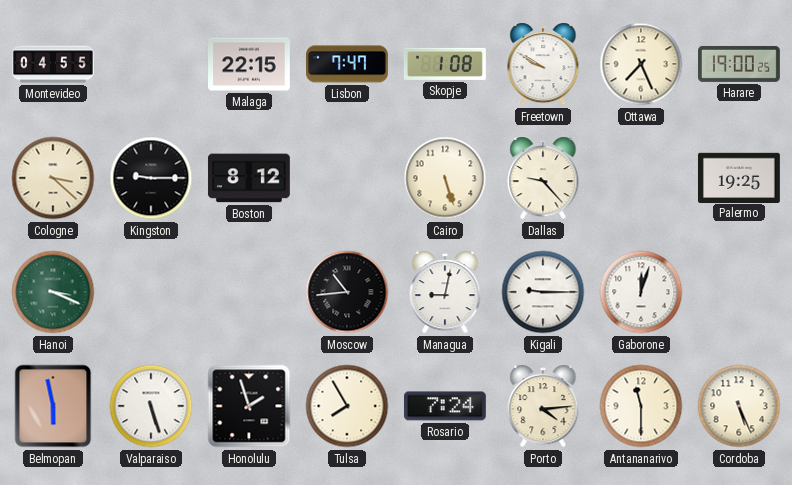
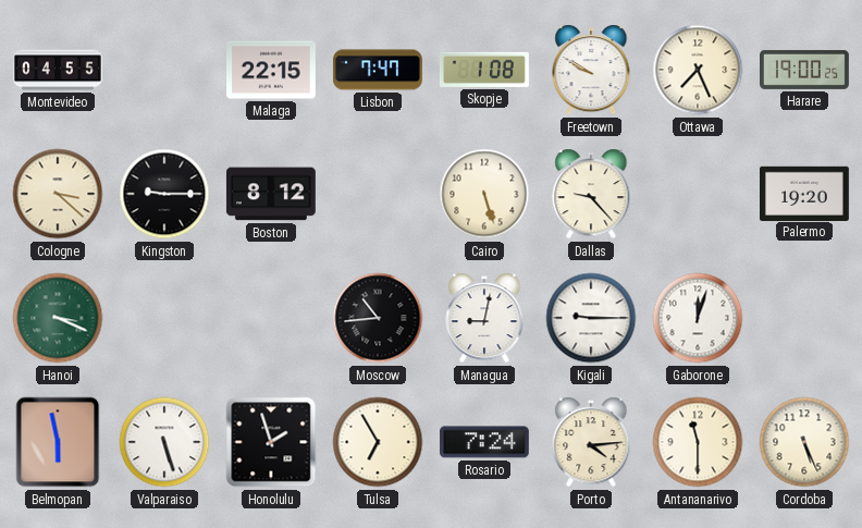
Palermo: 19:25 -> 19:20
Tulsa: 7:55 -> 6:55
